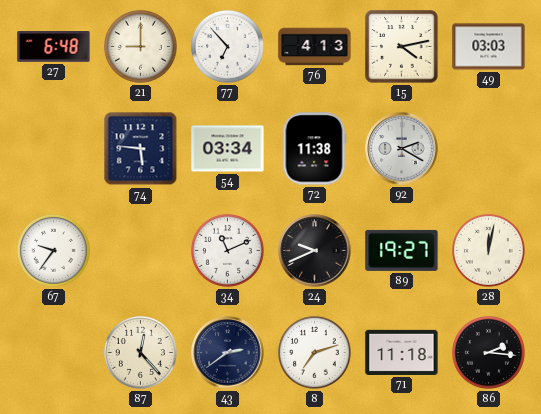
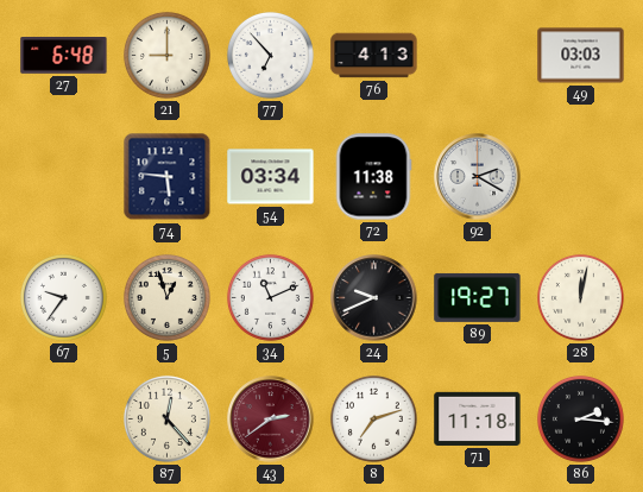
15: 4:13 -> none
5: none -> 12:57
43 dial: navy -> burgundy
